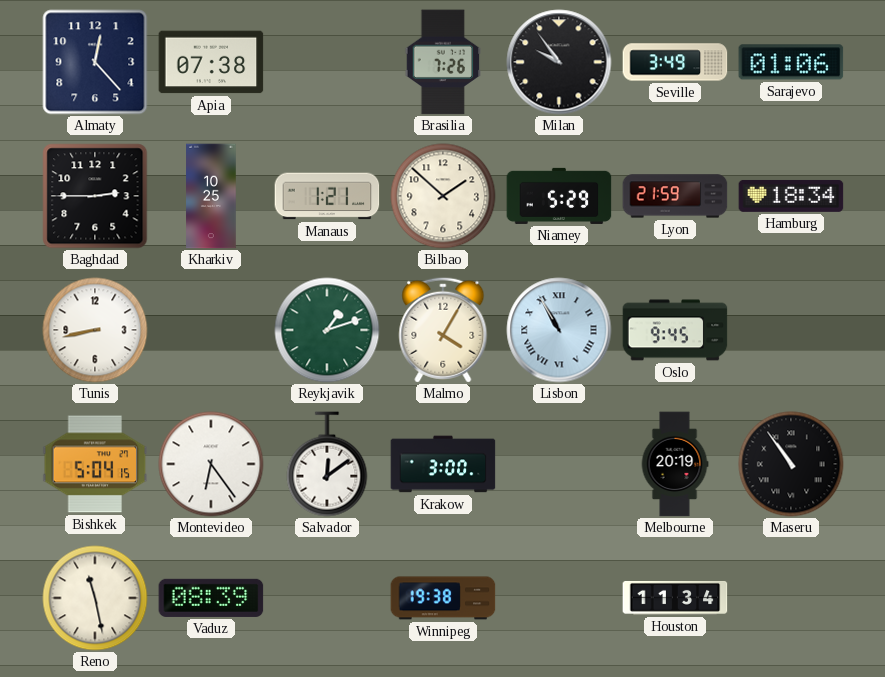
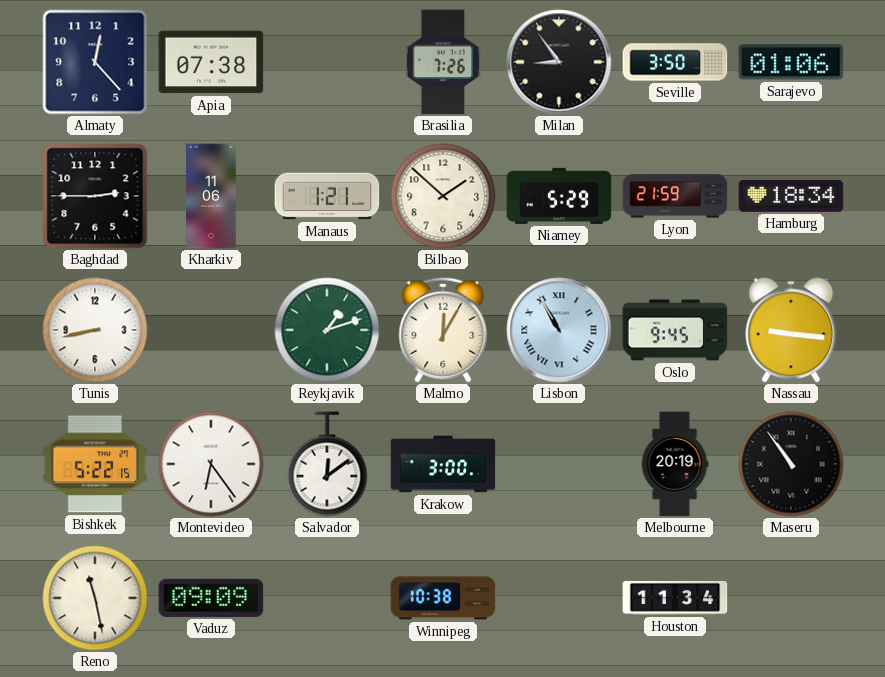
Milan: 9:54 -> 8:54
Seville: 3:49 -> 3:50
Kharkiv: 10:25 -> 11:06
Malmo: 4:05 -> 12:05
Nassau: none -> 9:16
Bishkek: 5:04 -> 5:22
Vaduz: 08:39 -> 09:09
Winnipeg: 19:38 -> 10:38
